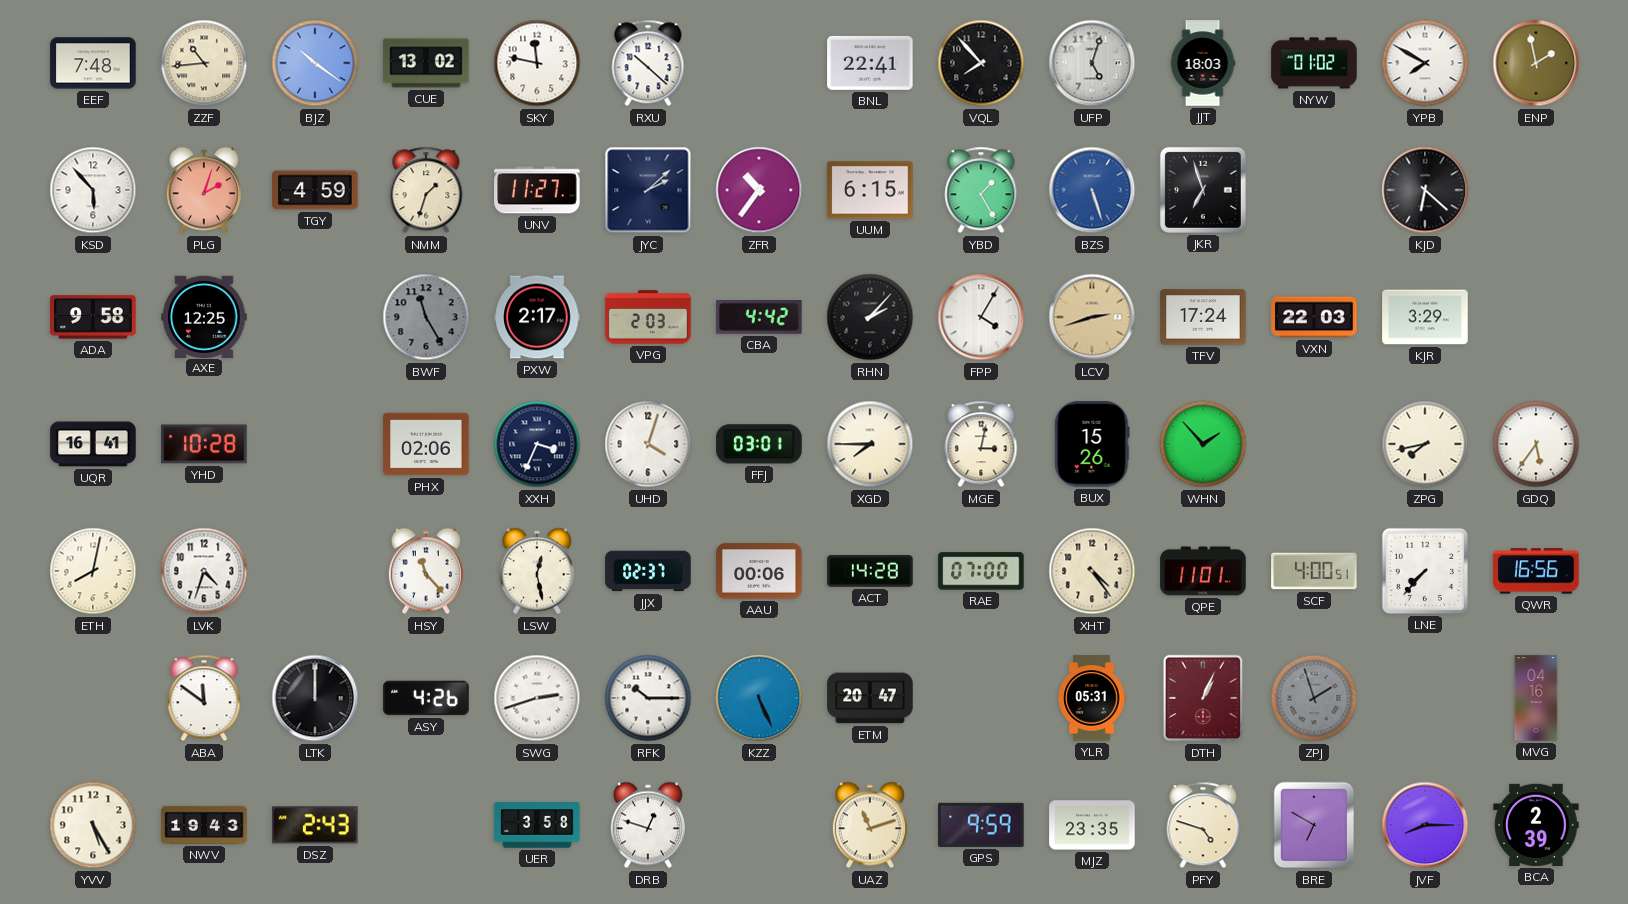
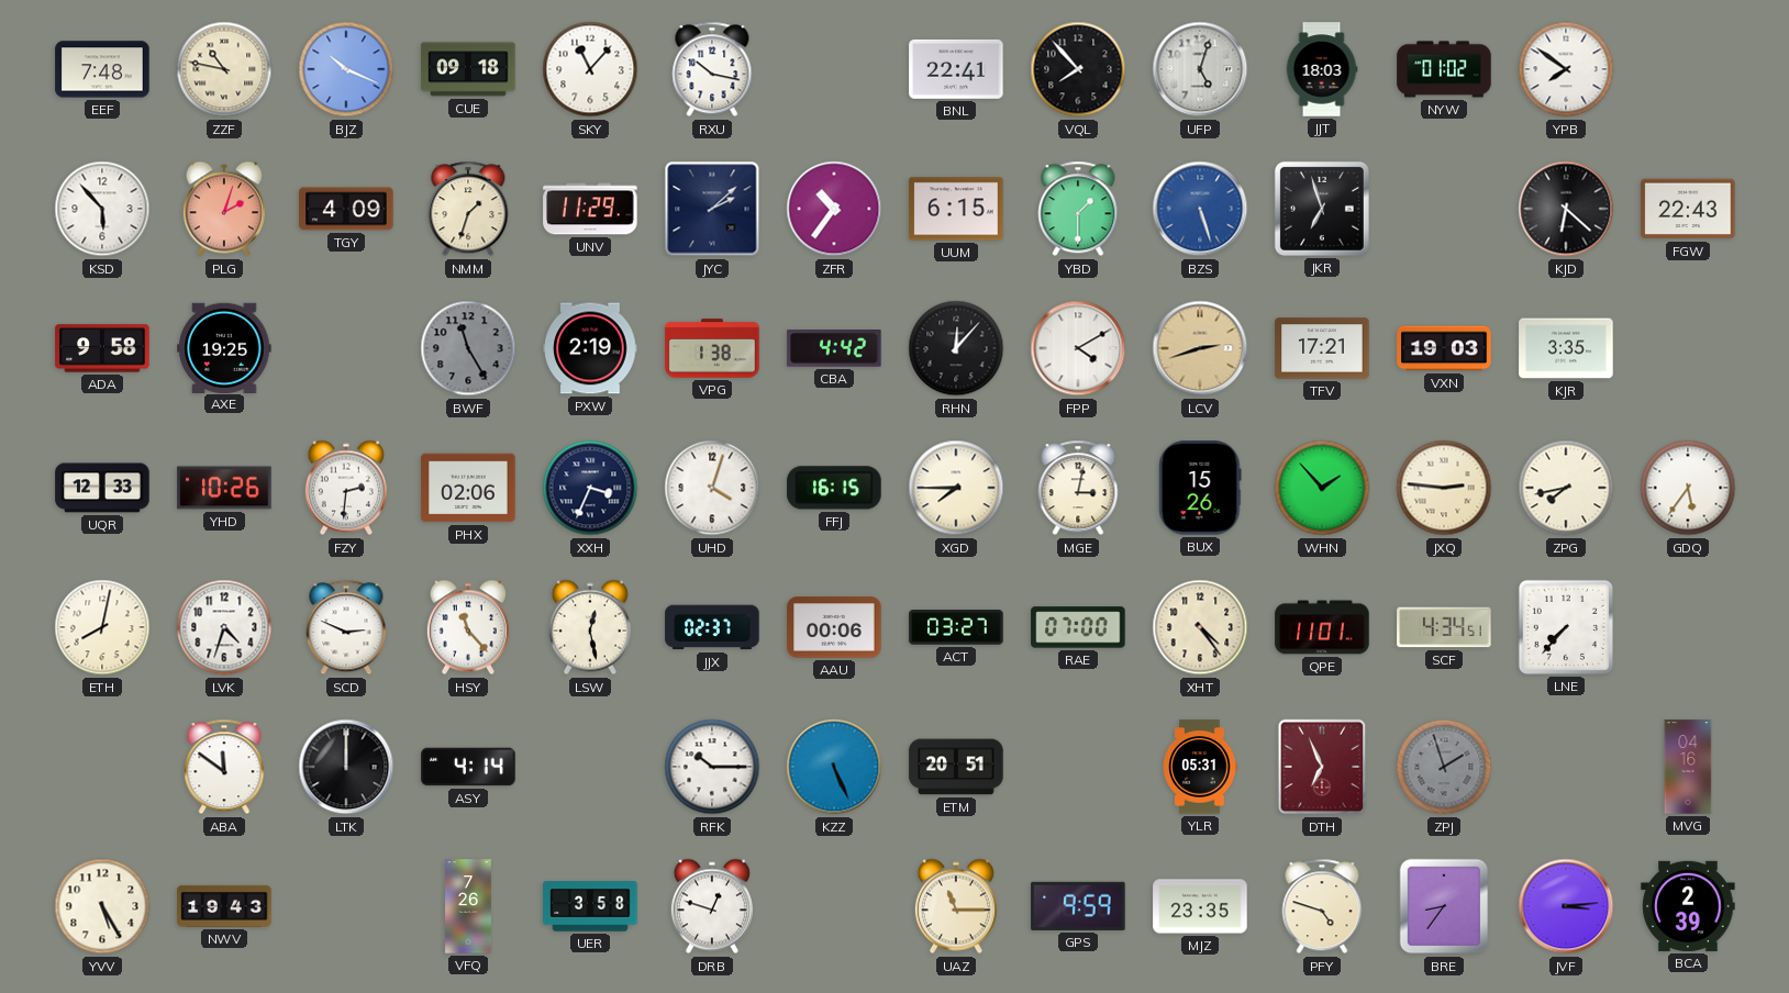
ZZF: 10:44 -> 10:47
BJZ: 10:21 -> 10:19
CUE: 13:02 -> 09:18
SKY: 11:47 -> 11:07
RXU: 10:22 -> 10:17
YPB: 7:50 -> 7:51
ENP: 1:58 -> none
TGY: 4:59 -> 4:09
UNV: 11:27 -> 11:29
YBD: 1:25 -> 1:30
FGW: none -> 22:43
AXE: 12:25 -> 19:25
PXW: 2:17 -> 2:19
VPG: 2:03 -> 1:38
RHN: 2:07 -> 12:07
FPP: 4:05 -> 4:10
TFV: 17:24 -> 17:21
VXN: 22:03 -> 19:03
KJR: 3:29 -> 3:35
UQR: 16:41 -> 12:33
YHD: 10:28 -> 10:26
FZY: none -> 2:31
FFJ: 03:01 -> 16:15
JXQ: none -> 2:46
SCD: none -> 2:49
ACT: 14:28 -> 03:27
SCF: 4:00 -> 4:34
QWR: 16:56 -> none
ASY: 4:26 -> 4:14
SWG: 2:42 -> none
ETM: 20:47 -> 20:51
DTH: 1:04 -> 6:56
DSZ: 2:43 -> none
VFQ: none -> 7:26
UAZ: 11:12 -> 11:15
BRE: 6:50 -> 8:36
JVF: 8:15 -> 3:14
